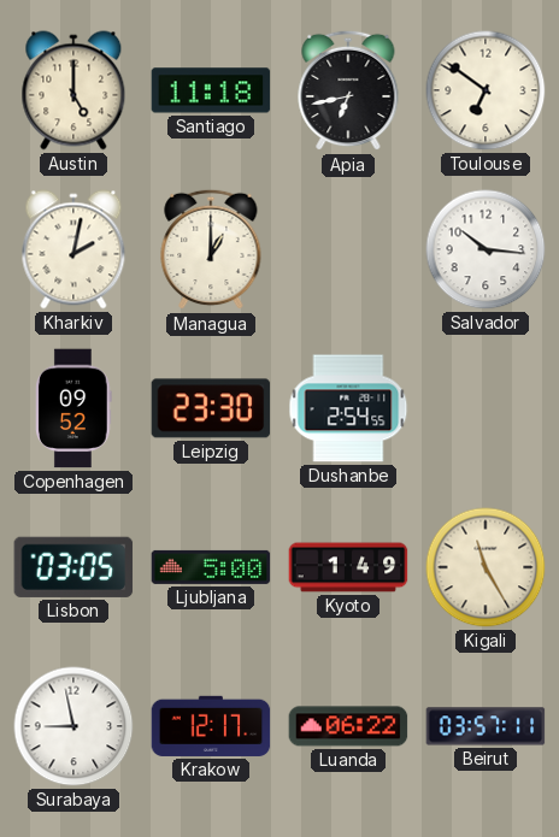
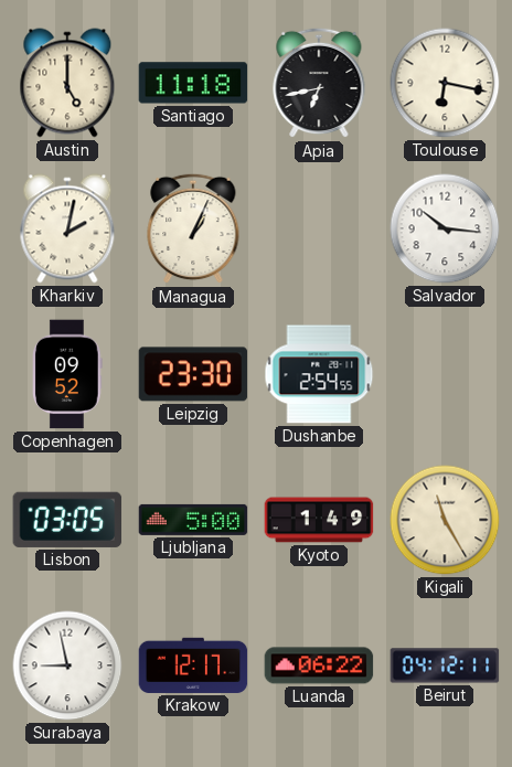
Toulouse: 6:51 -> 6:17
Managua: 1:00 -> 1:04
Beirut: 03:57 -> 04:12
